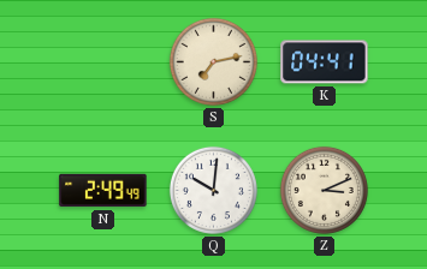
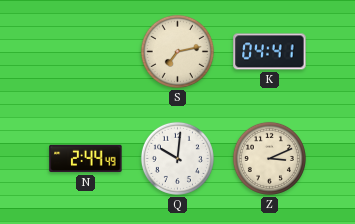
N: 2:49 -> 2:44
